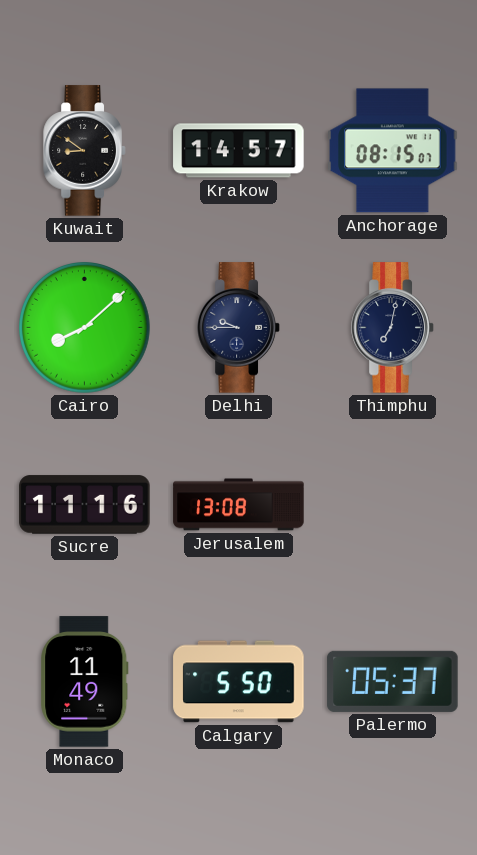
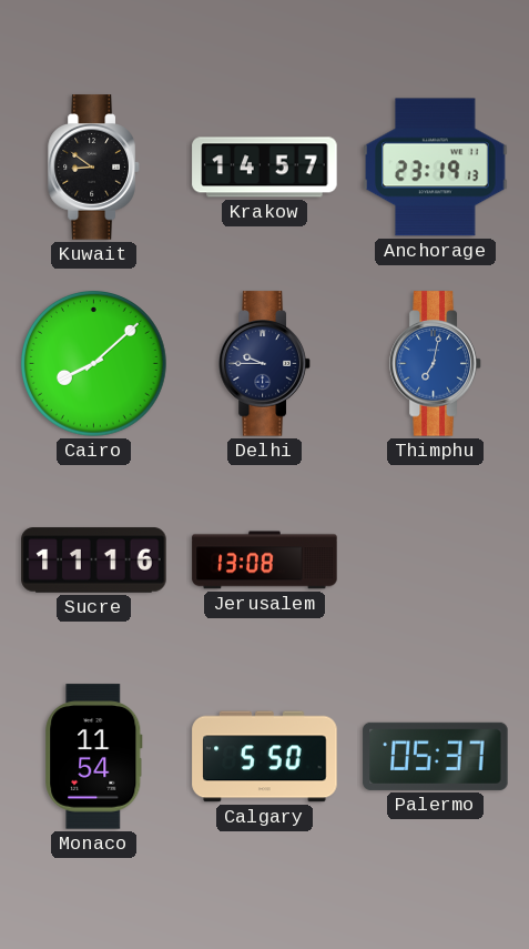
Anchorage: 08:15 -> 23:19
Thimphu dial: navy -> blue
Monaco: 11:49 -> 11:54
